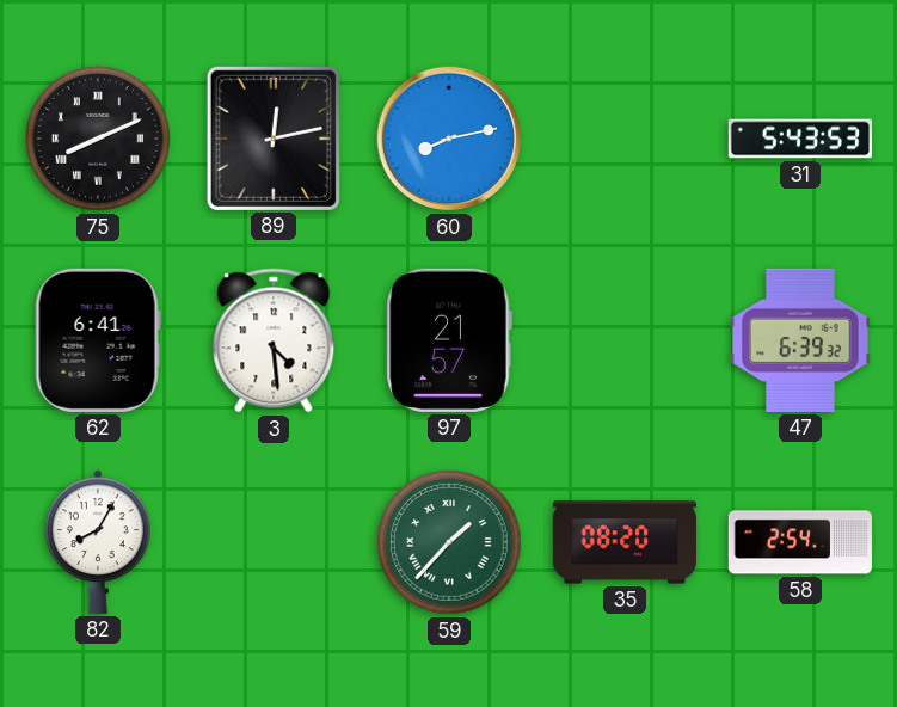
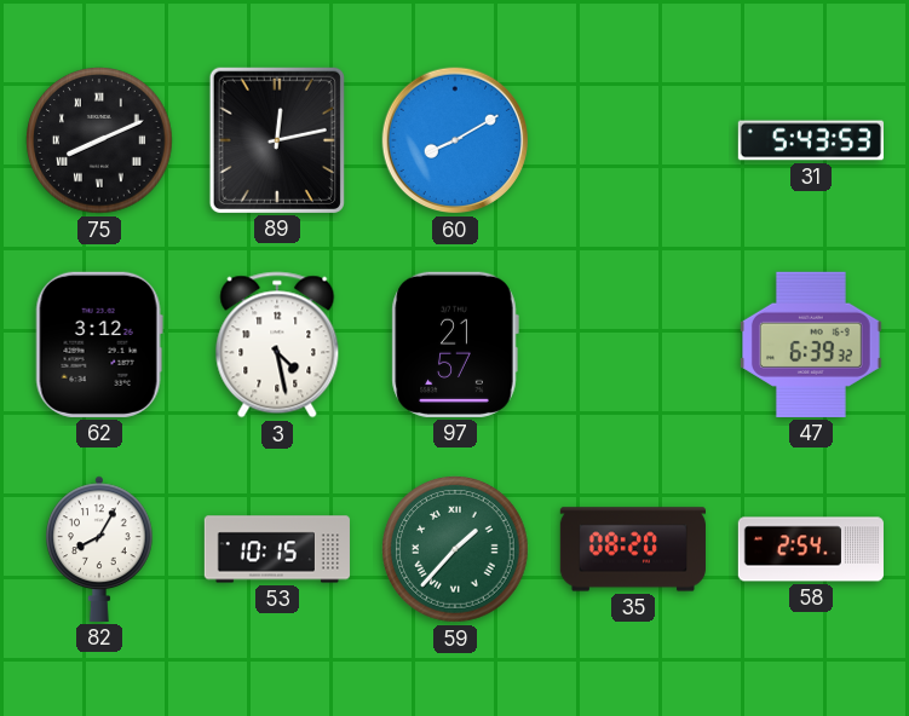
60: 8:13 -> 8:10
62: 6:41 -> 3:12
3: 4:29 -> 4:28
53: none -> 10:15
